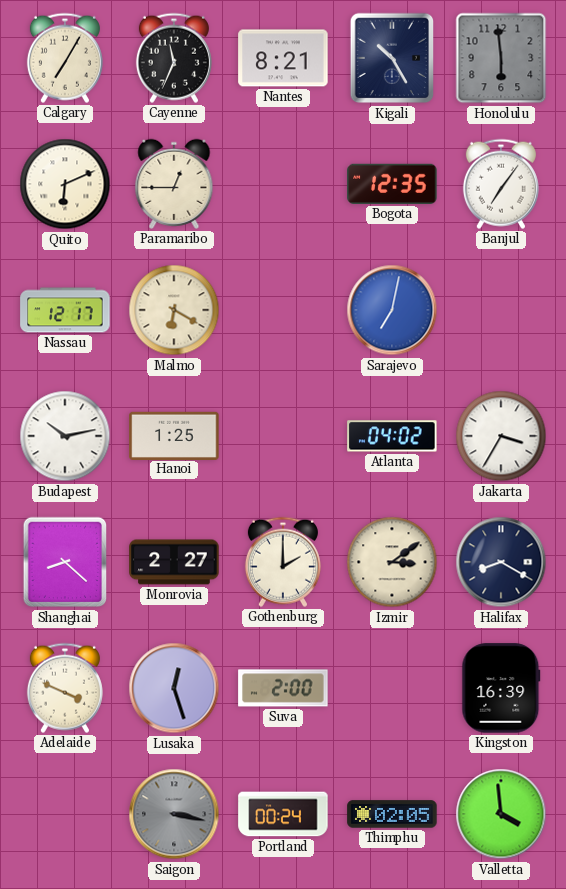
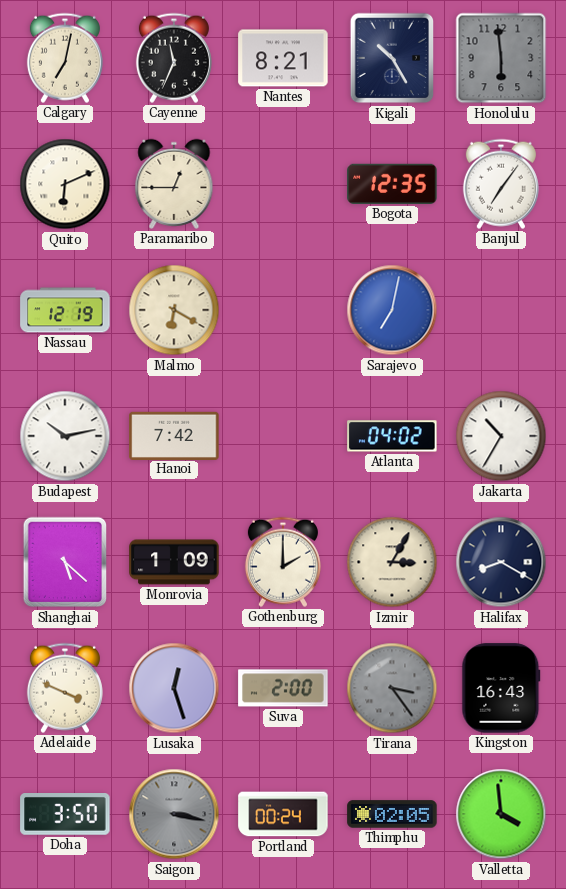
Calgary: 7:05 -> 7:02
Nassau: 12:17 -> 12:19
Hanoi: 1:25 -> 7:42
Jakarta: 3:35 -> 10:35
Shanghai: 8:22 -> 5:22
Monrovia: 2:27 -> 1:09
Izmir: 3:09 -> 3:05
Tirana: none -> 3:24
Kingston: 16:39 -> 16:43
Doha: none -> 3:50
